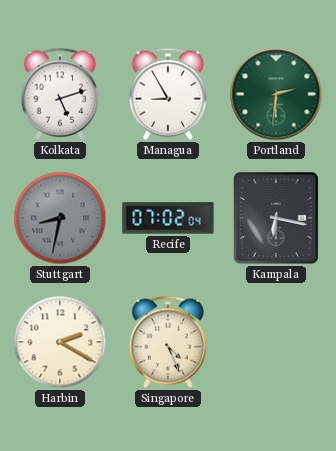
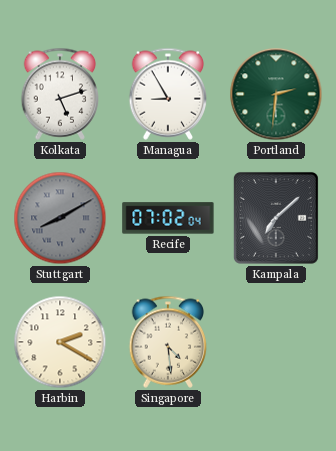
Stuttgart: 8:32 -> 8:10
Kampala: 6:17 -> 7:08
Singapore: 4:26 -> 4:29
